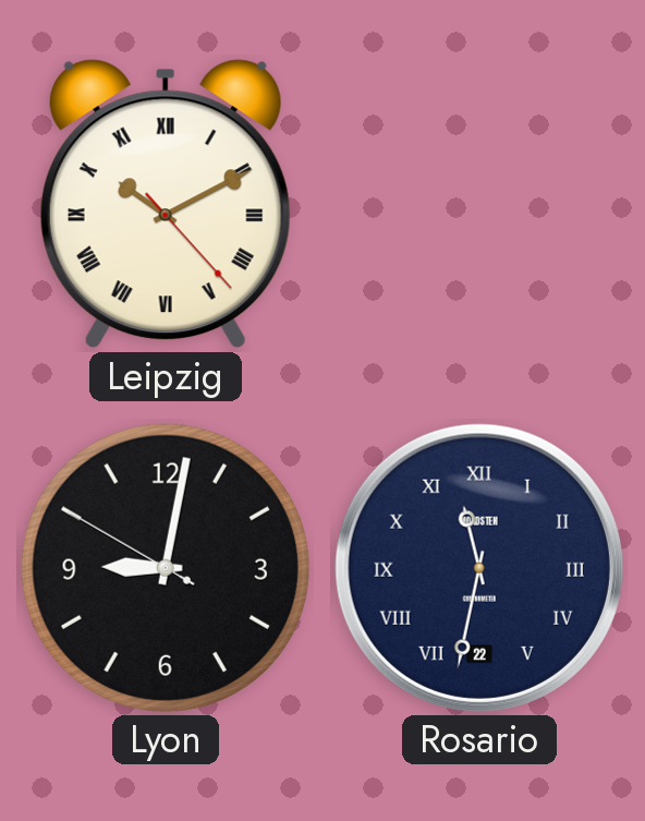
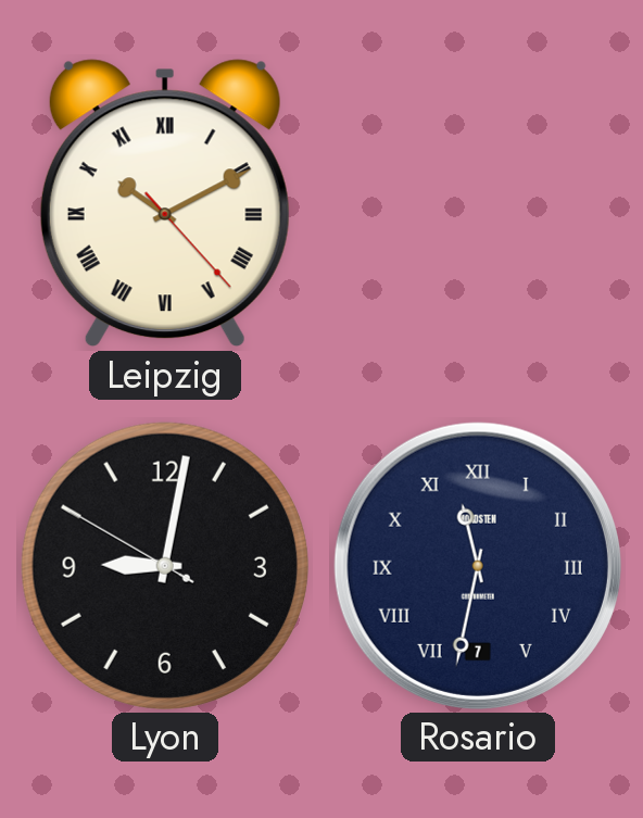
Rosario date: 22 -> 7
